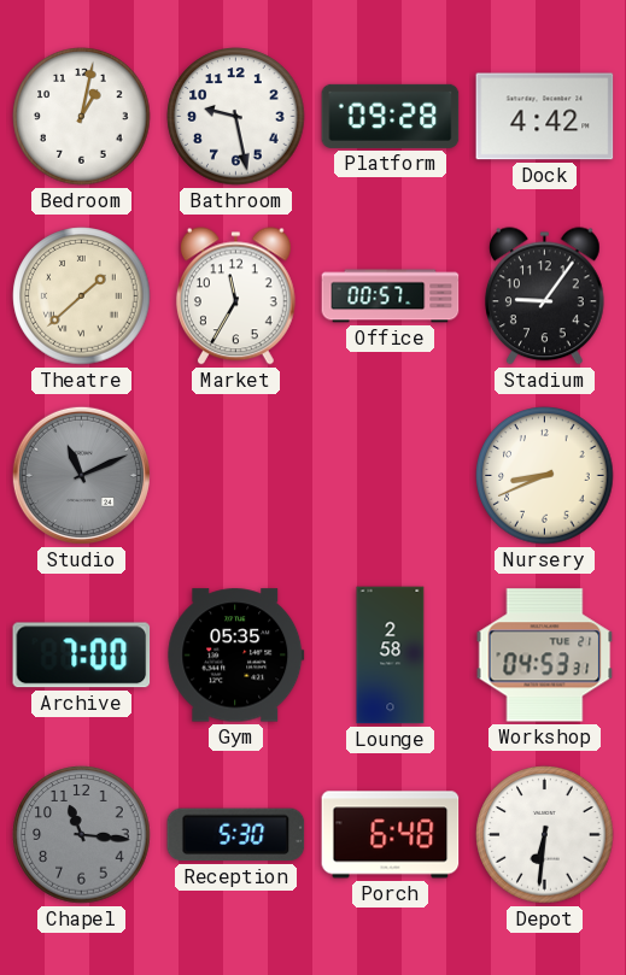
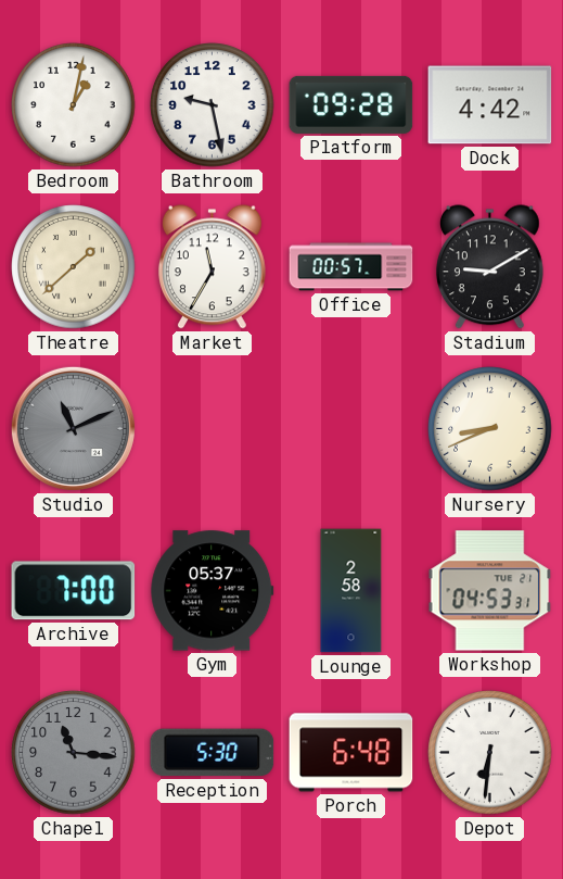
Stadium: 9:06 -> 9:10
Gym: 05:35 -> 05:37
